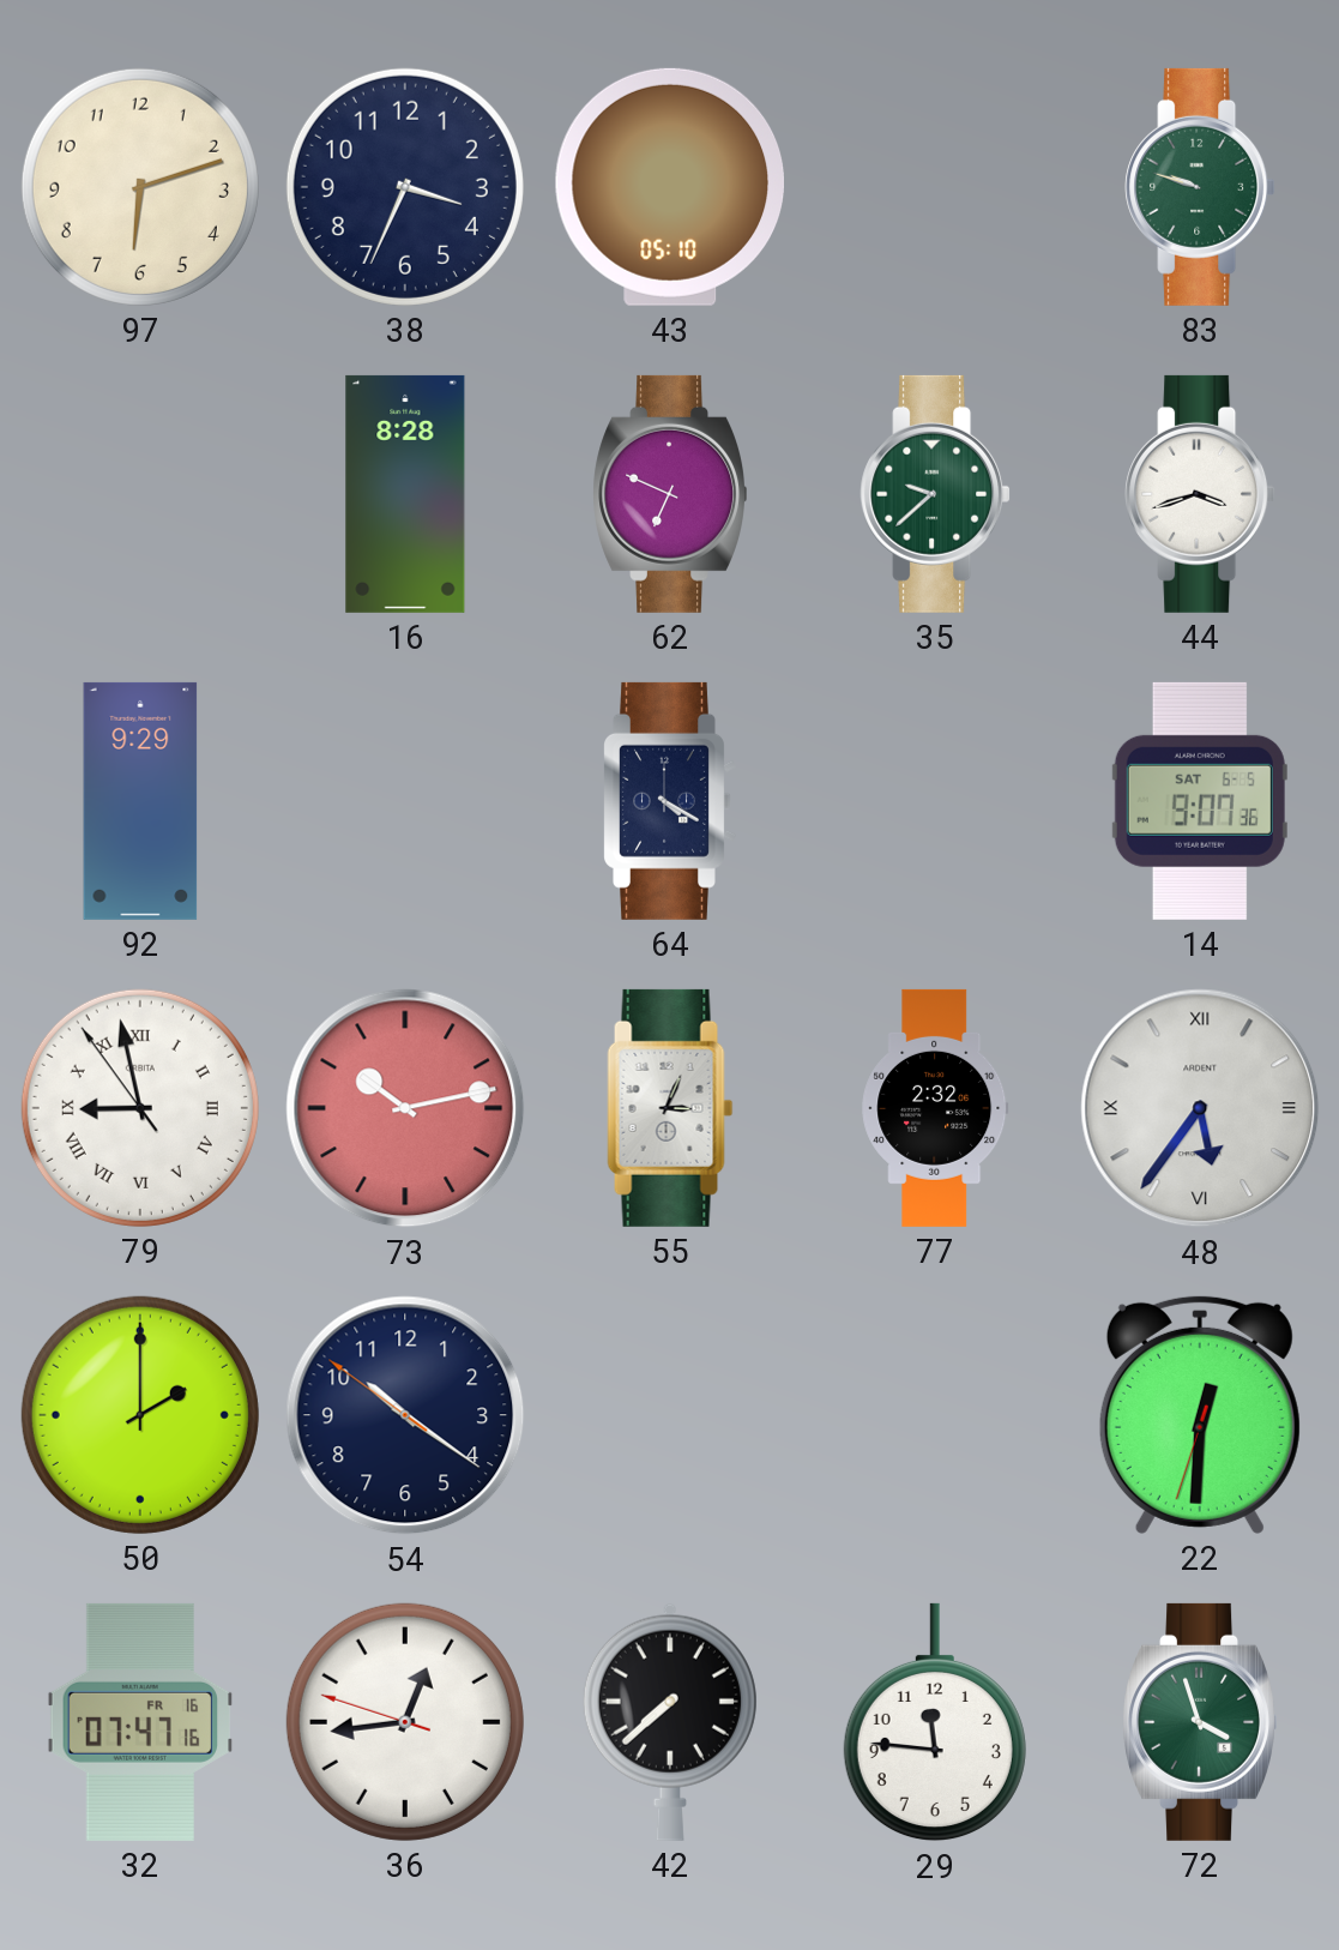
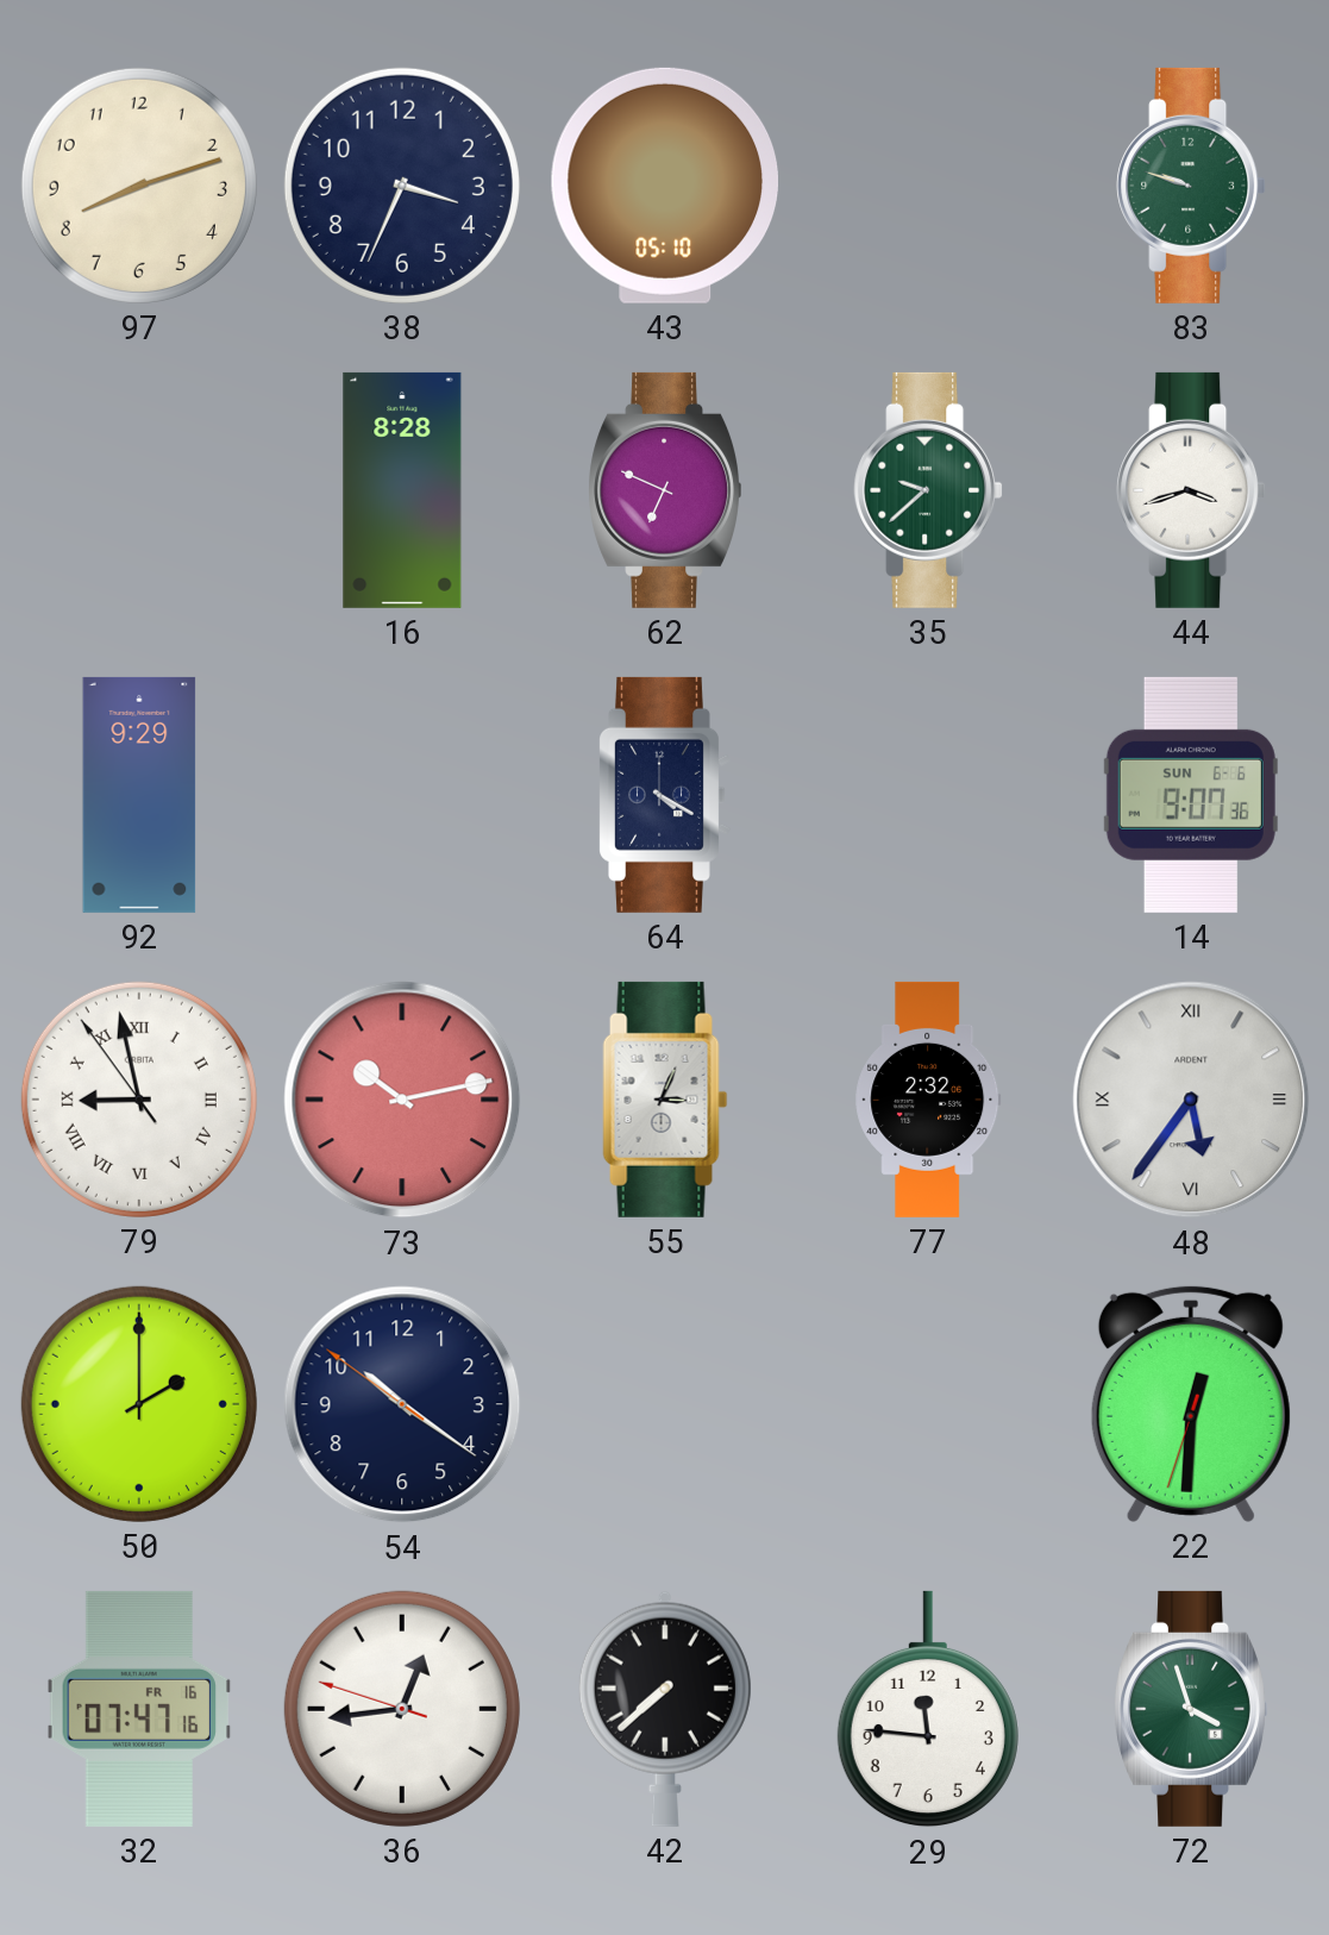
97: 6:12 -> 8:12
14 date: SAT 6-5 -> SUN 6-6
